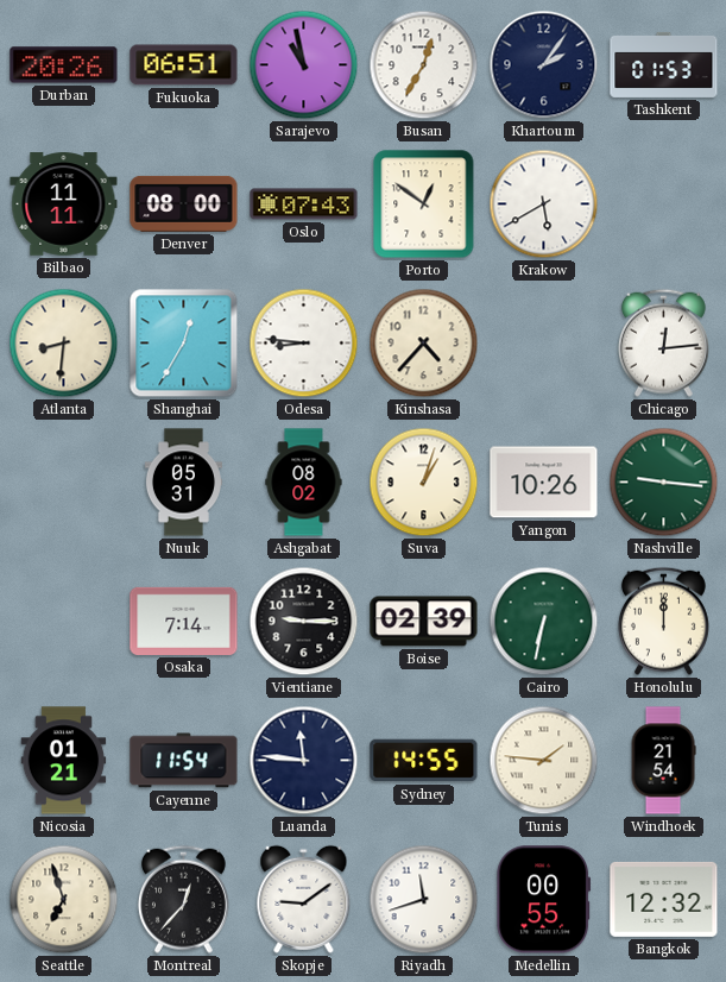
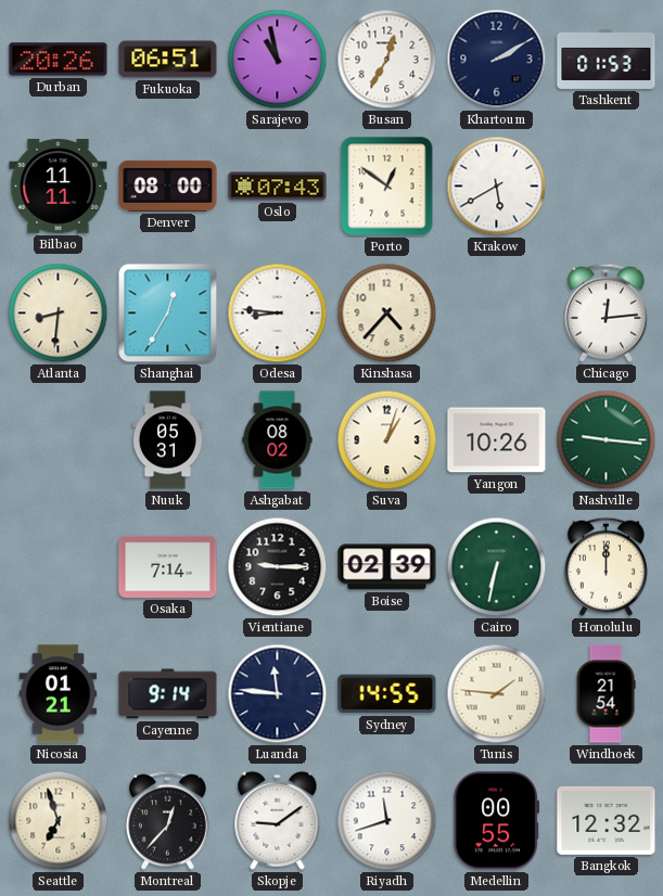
Khartoum: 2:06 -> 2:10
Cayenne: 11:54 -> 9:14
